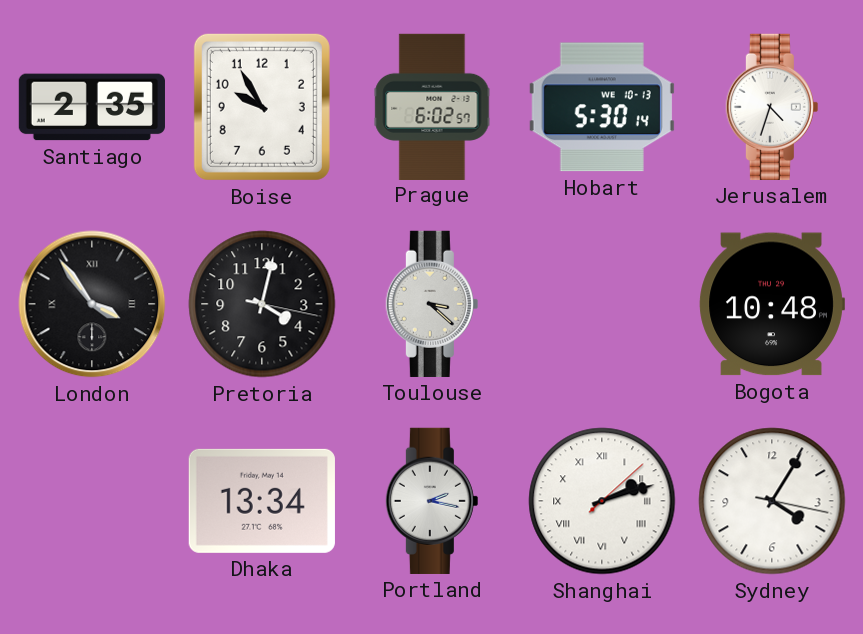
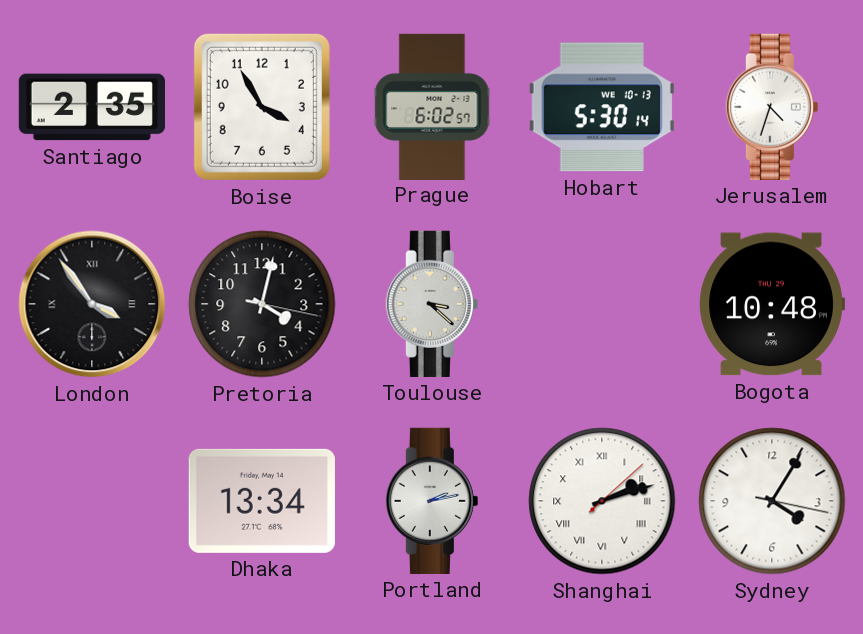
Boise: 9:55 -> 3:55
Portland: 2:17 -> 2:13
